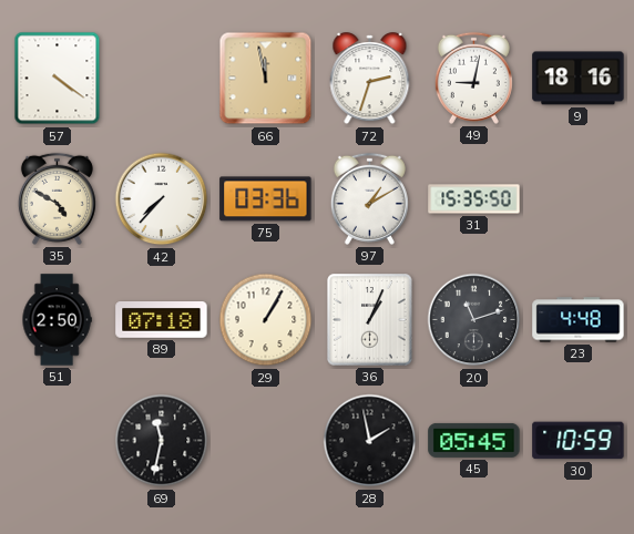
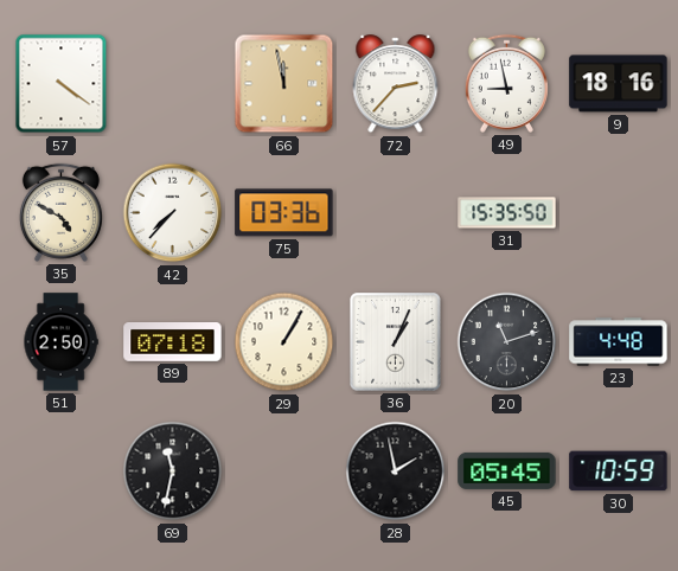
72: 2:33 -> 2:37
49: 9:02 -> 8:58
97: 1:10 -> none
